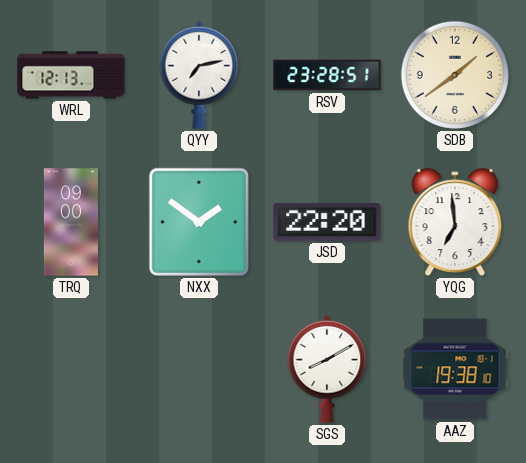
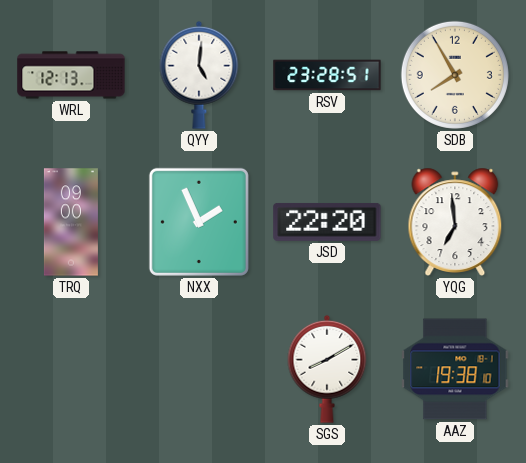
QYY: 7:13 -> 5:01
SDB: 1:39 -> 7:55
NXX: 1:51 -> 1:56
